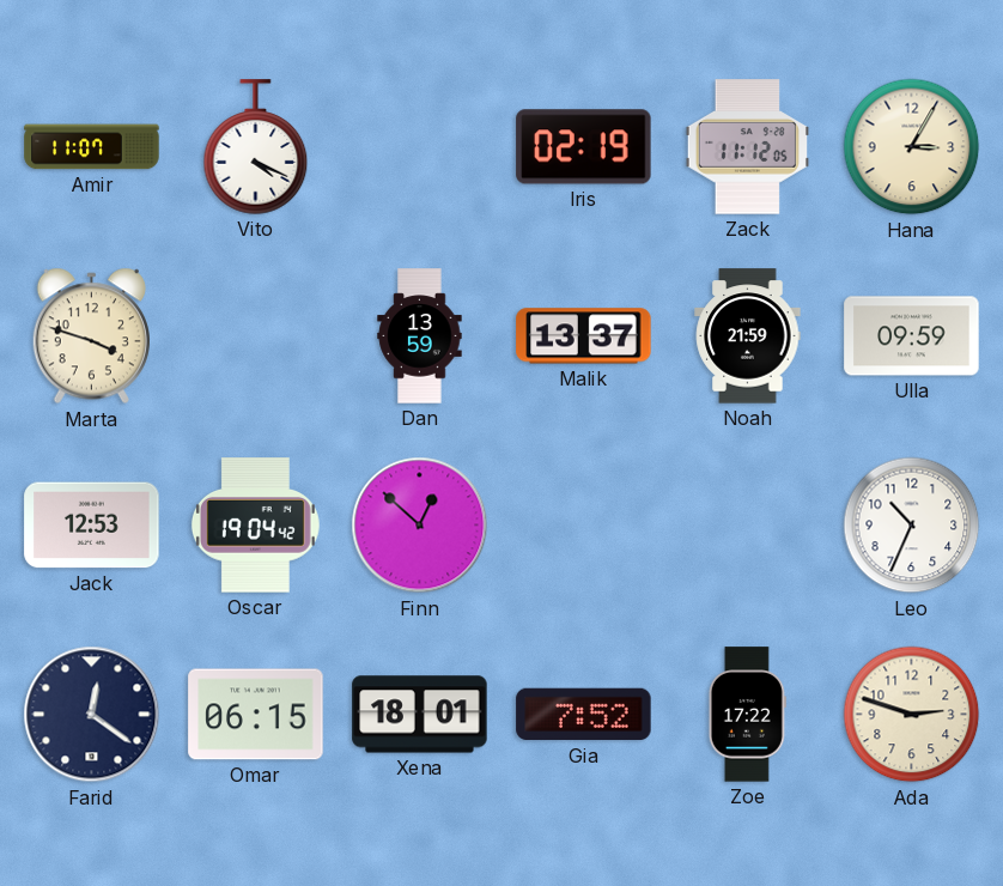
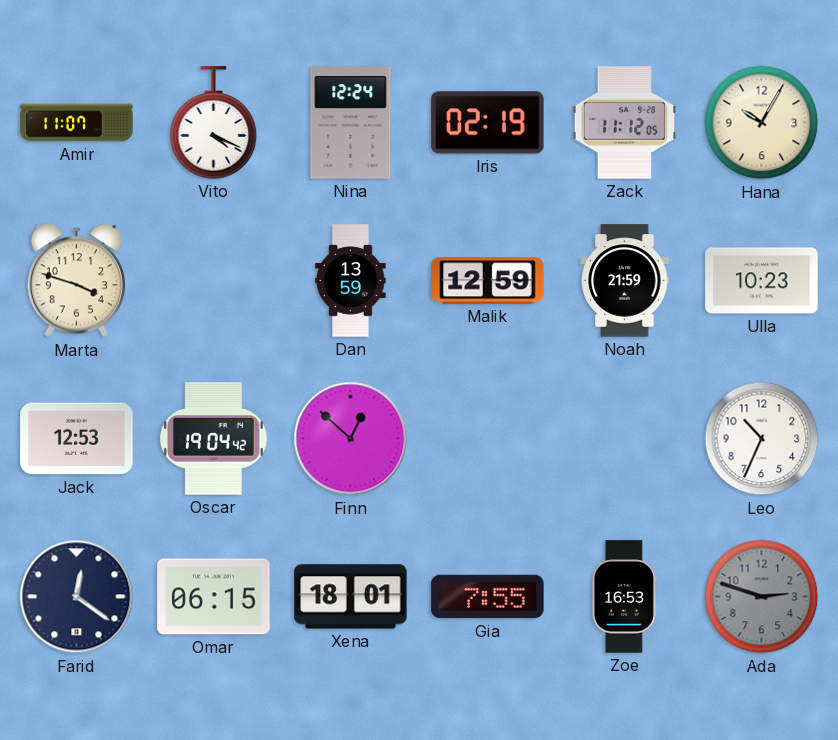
Nina: none -> 12:24
Hana: 3:05 -> 10:05
Malik: 13:37 -> 12:59
Ulla: 09:59 -> 10:23
Gia: 7:52 -> 7:55
Zoe: 17:22 -> 16:53
Ada dial: cream -> grey
